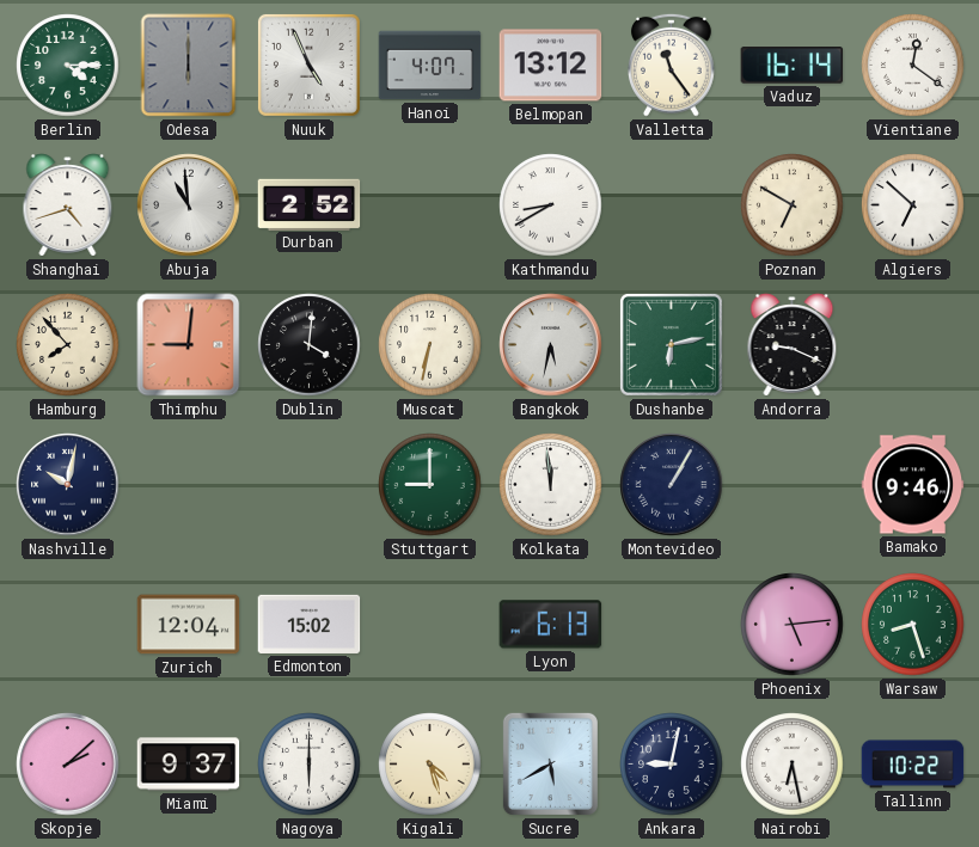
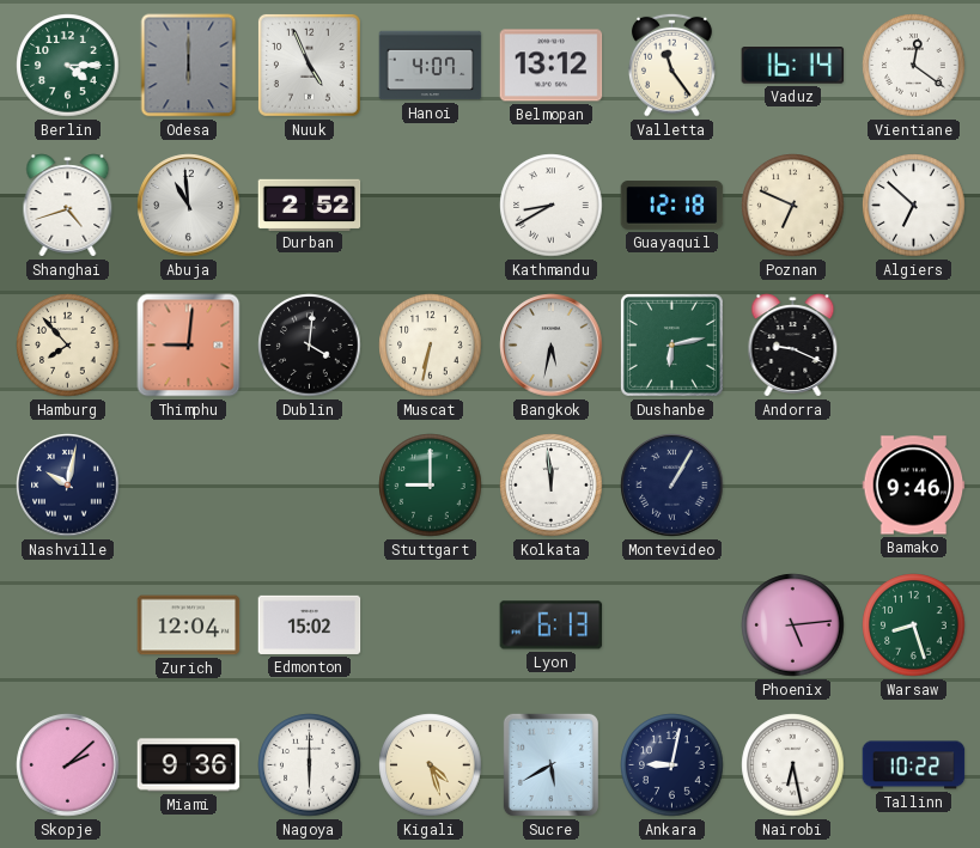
Guayaquil: none -> 12:18
Poznan: 6:50 -> 6:49
Miami: 9:37 -> 9:36
